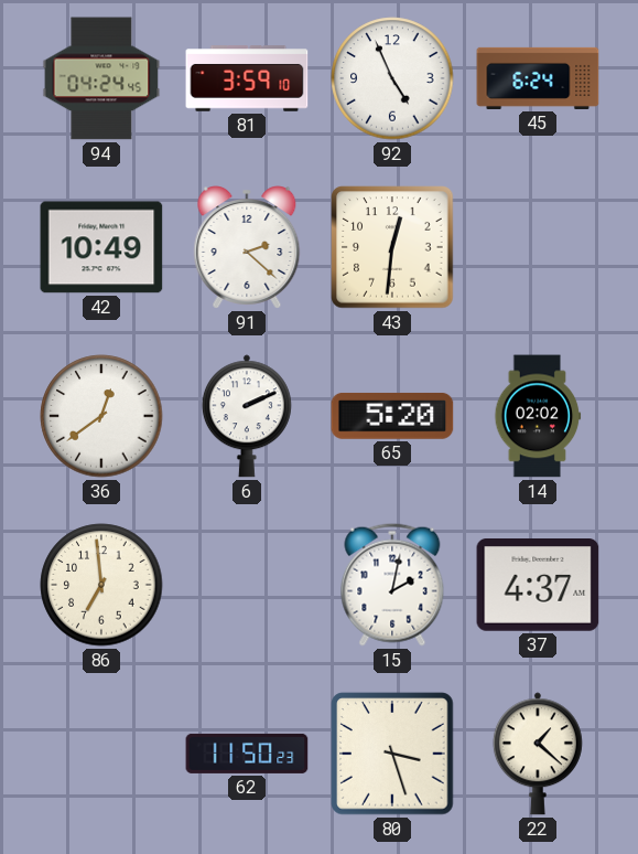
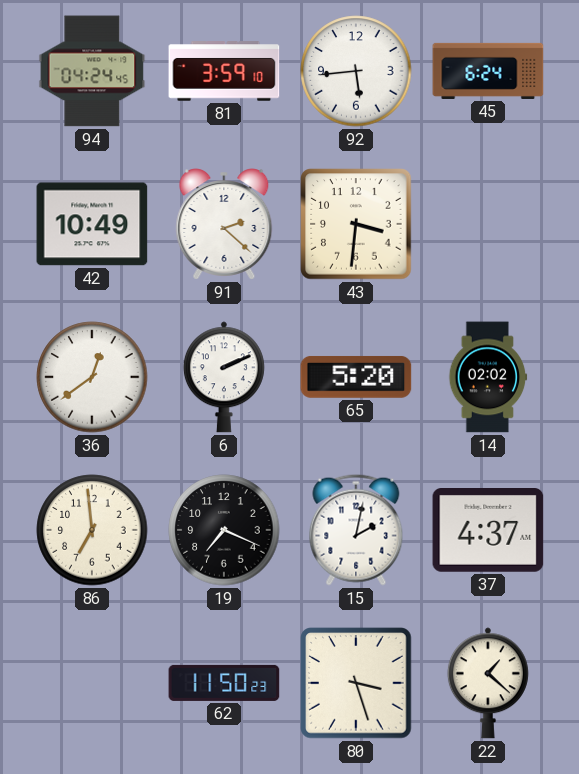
92: 4:56 -> 5:44
43: 12:31 -> 3:31
19: none -> 7:19
